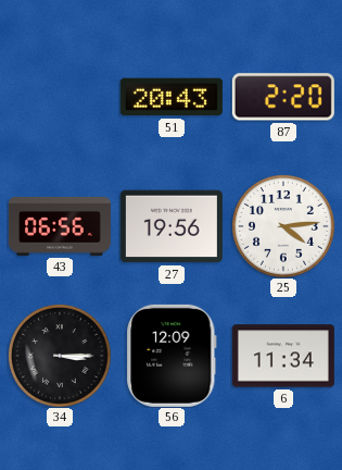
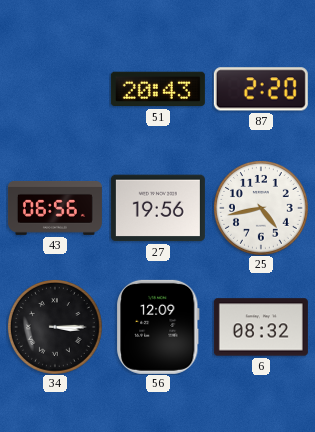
25: 4:14 -> 4:43
6: 11:34 -> 08:32
